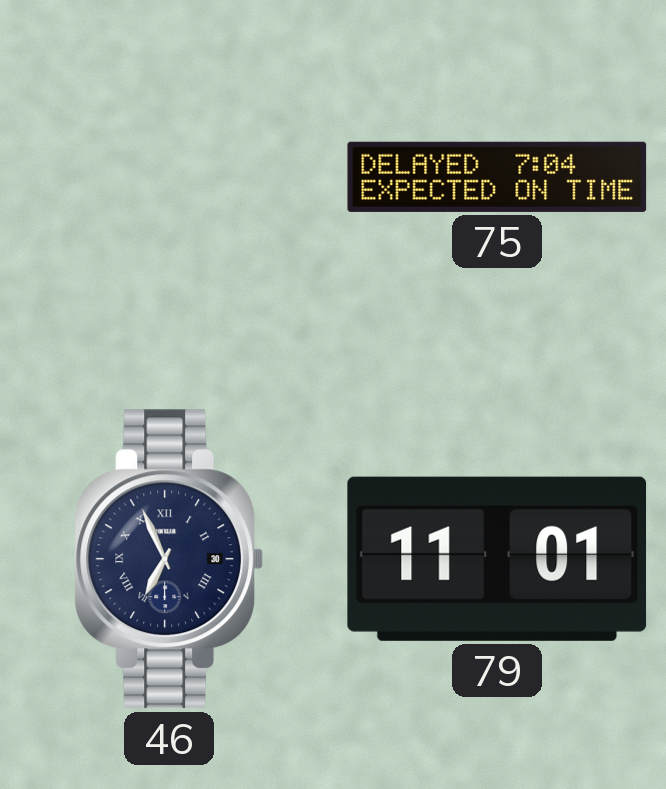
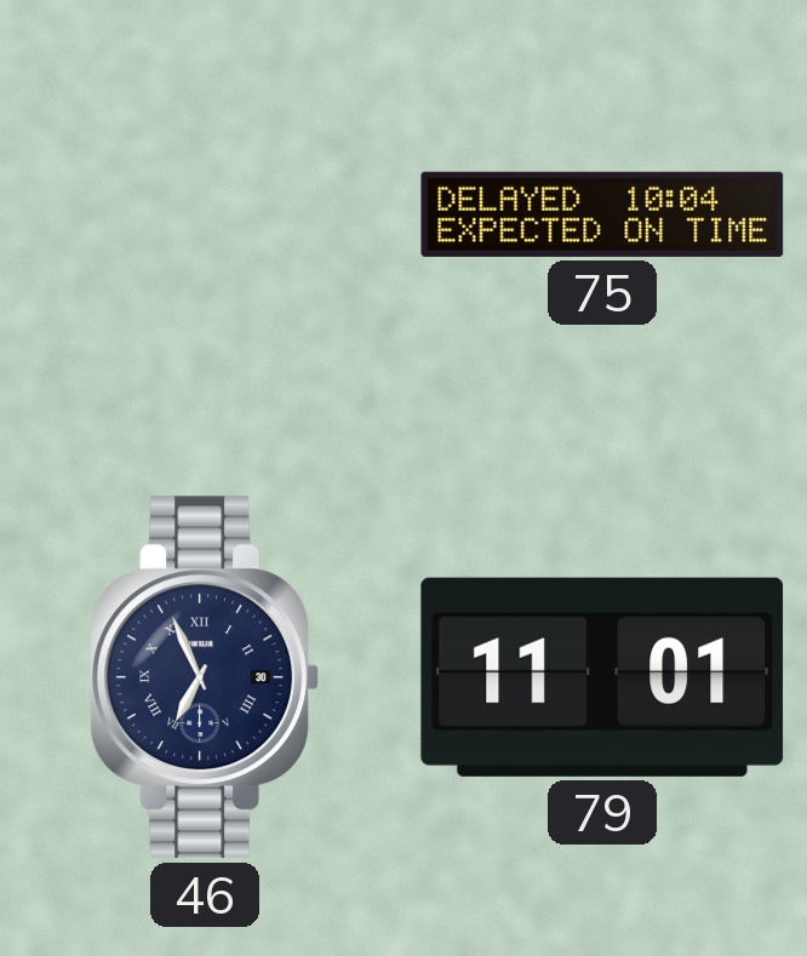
75: 7:04 -> 10:04
